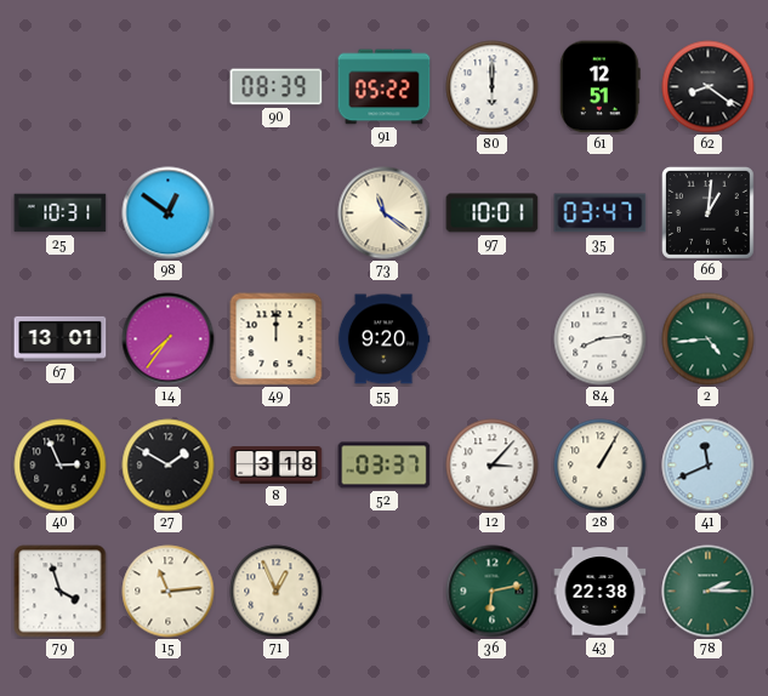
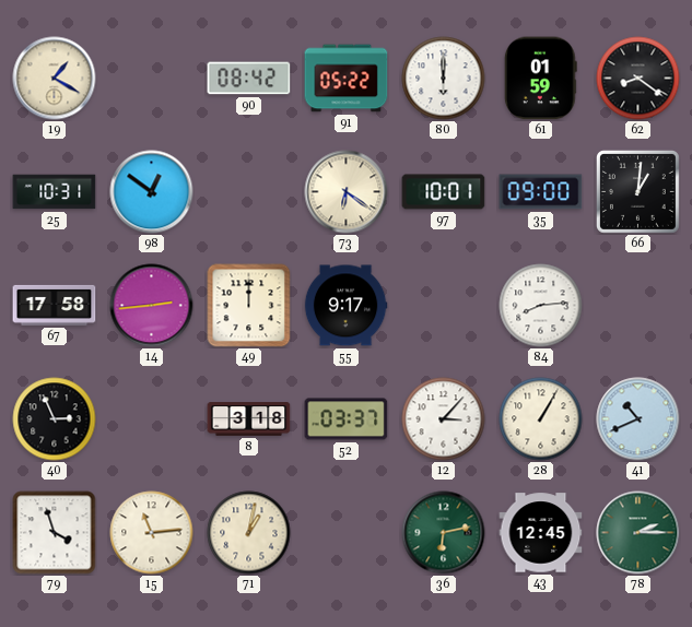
19: none -> 1:20
90: 08:39 -> 08:42
61: 12:51 -> 01:59
73: 11:21 -> 6:21
35: 03:47 -> 09:00
67: 13:01 -> 17:58
14: 7:36 -> 2:44
55: 9:20 -> 9:17
2: 4:44 -> none
27: 1:50 -> none
41: 11:41 -> 10:41
71: 12:56 -> 1:02
43: 22:38 -> 12:45
